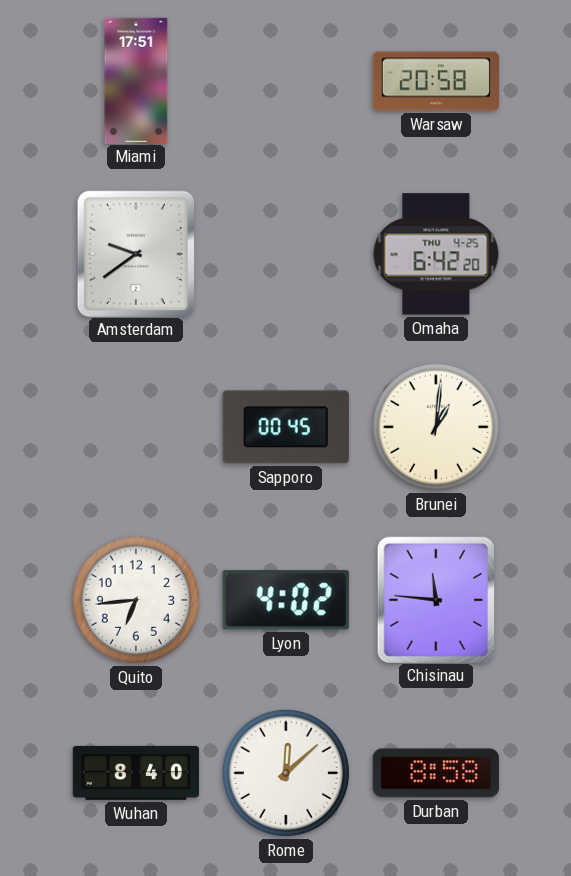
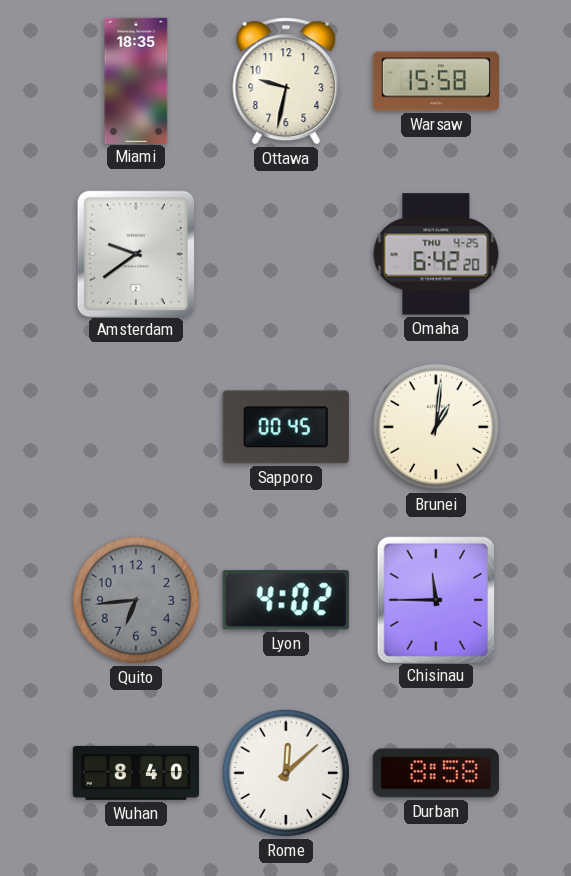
Miami: 17:51 -> 18:35
Ottawa: none -> 9:32
Warsaw: 20:58 -> 15:58
Quito dial: white -> grey
Chisinau: 11:46 -> 11:45
